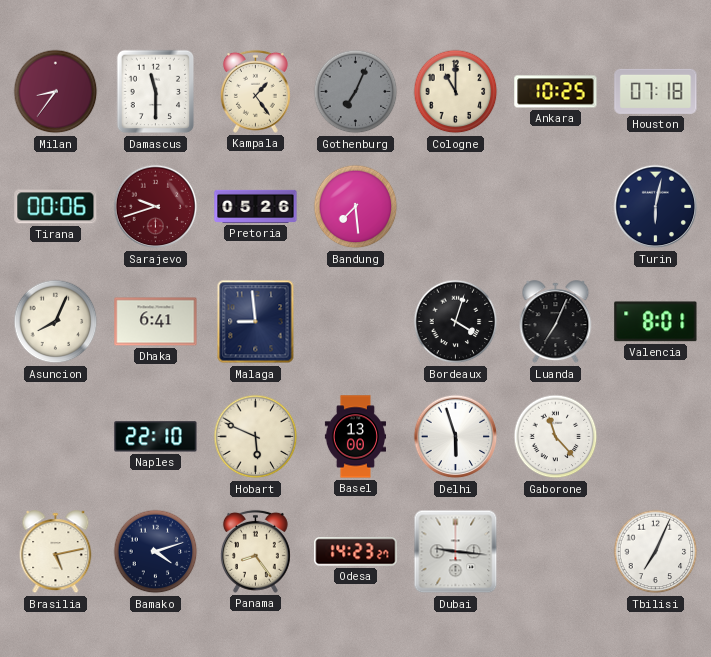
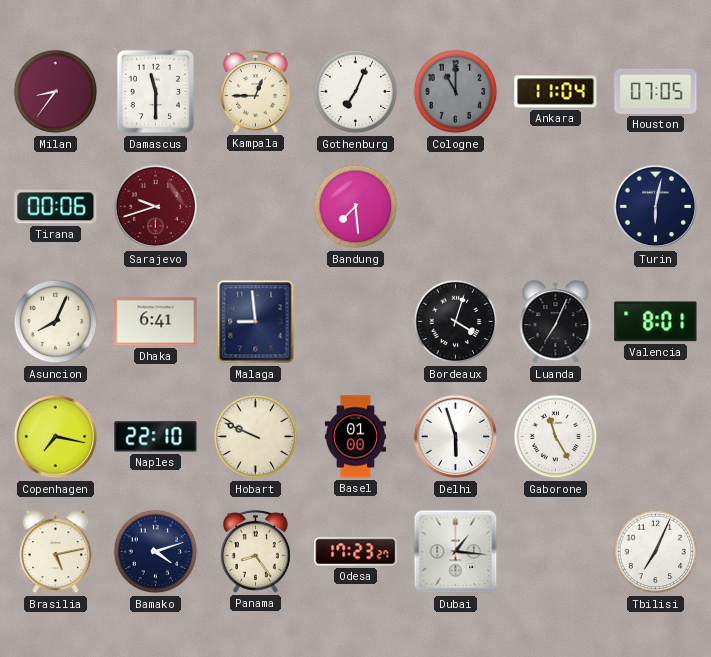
Kampala: 1:24 -> 12:45
Gothenburg dial: grey -> white
Cologne dial: cream -> grey
Ankara: 10:25 -> 11:04
Houston: 07:18 -> 07:05
Pretoria: 05:26 -> none
Copenhagen: none -> 7:17
Hobart: 5:49 -> 9:49
Basel: 13:00 -> 01:00
Gaborone: 11:23 -> 11:25
Odesa: 14:23 -> 17:23
Dubai: 9:16 -> 1:16
